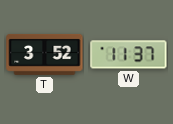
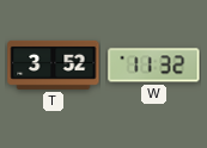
W: 11:37 -> 11:32
